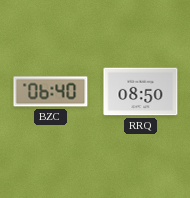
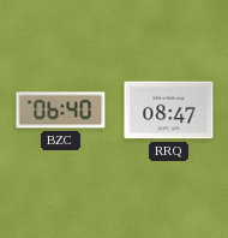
RRQ: 08:50 -> 08:47
